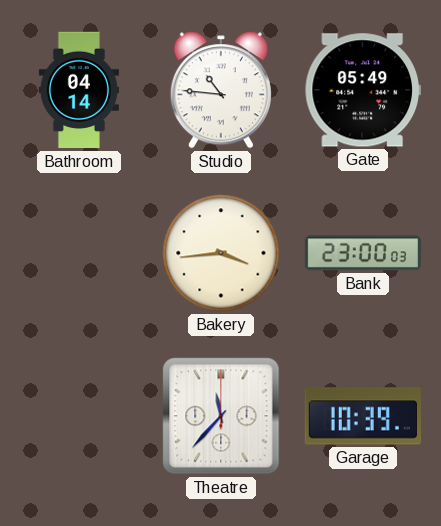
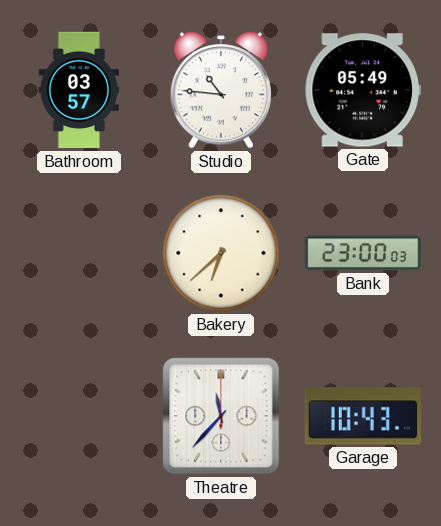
Bathroom: 04:14 -> 03:57
Bakery: 3:44 -> 6:38
Garage: 10:39 -> 10:43
